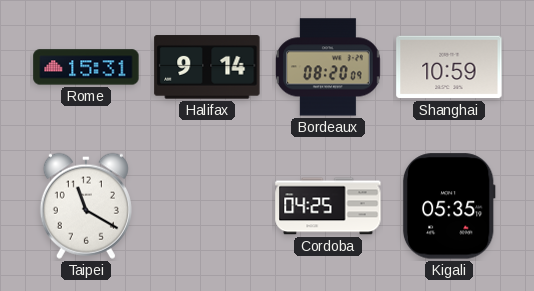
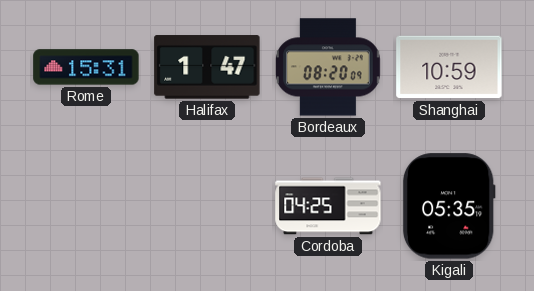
Halifax: 9:14 -> 1:47
Taipei: 11:20 -> none
